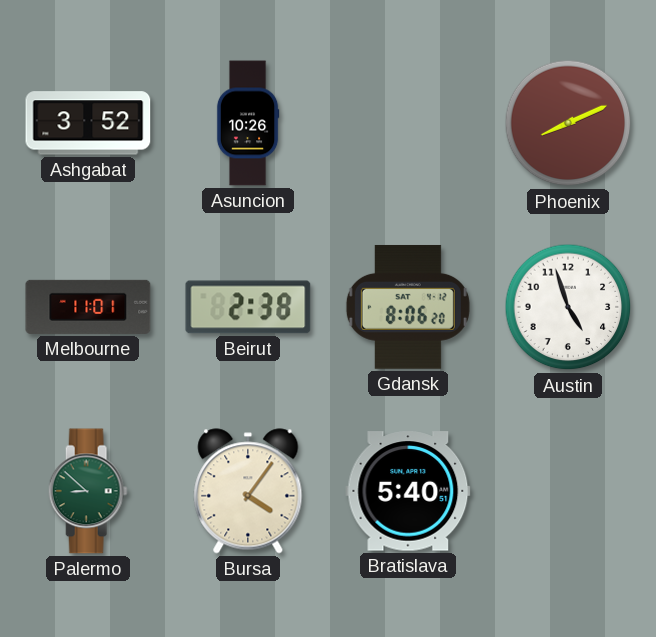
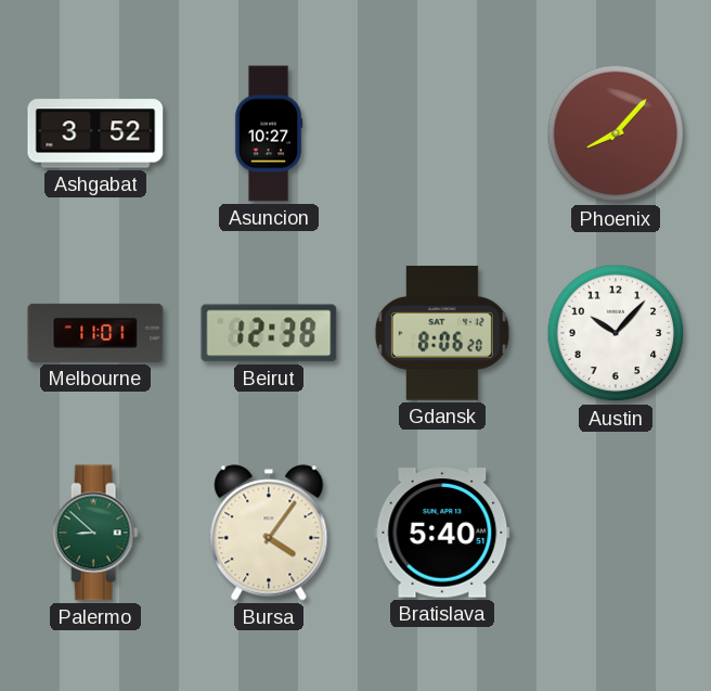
Asuncion: 10:26 -> 10:27
Phoenix: 8:11 -> 8:07
Beirut: 2:38 -> 12:38
Austin: 4:57 -> 10:07
